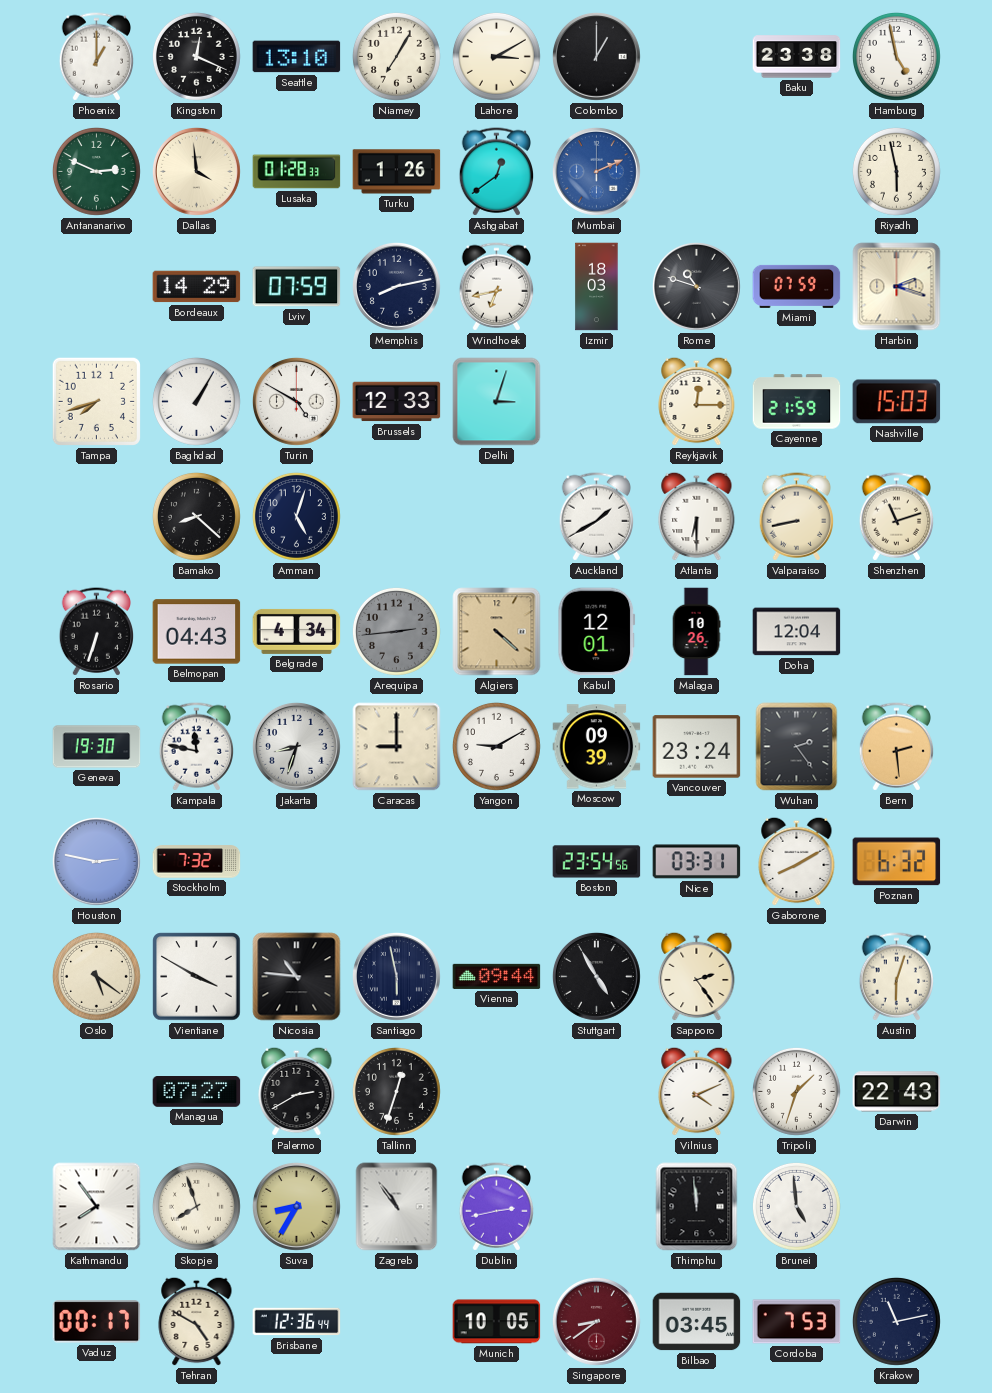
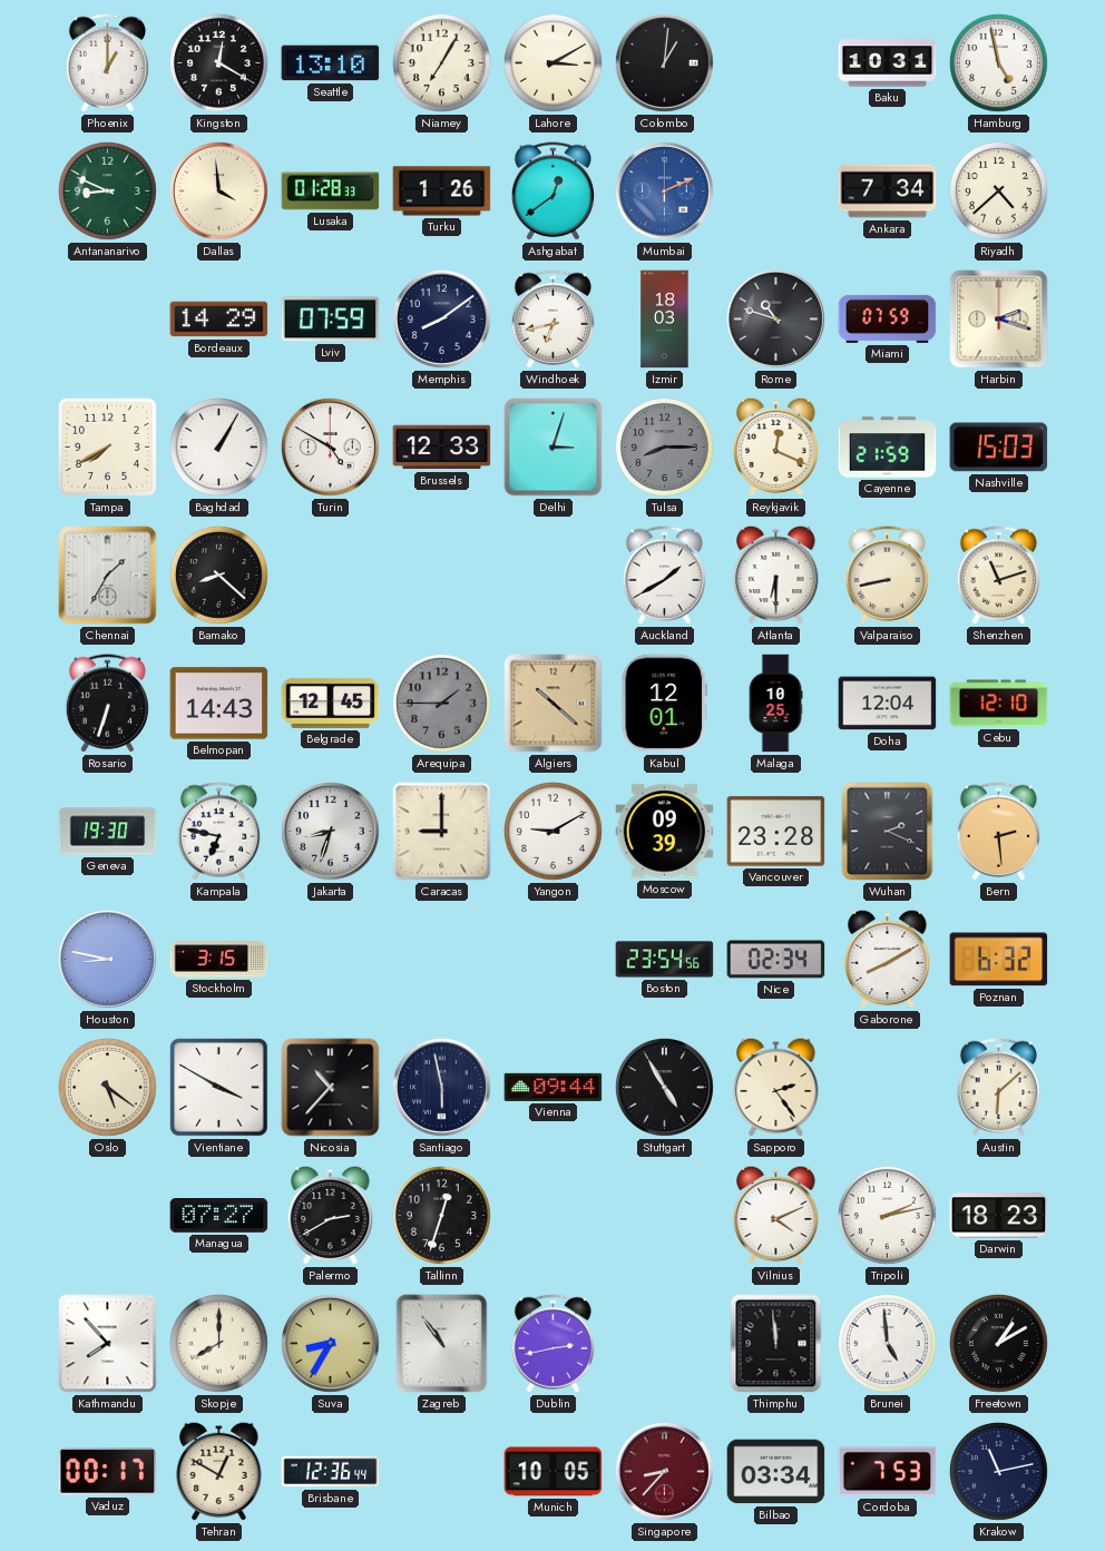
Kingston: 12:19 -> 12:20
Colombo: 1:00 -> 1:01
Baku: 23:38 -> 10:31
Antananarivo: 2:49 -> 8:49
Ankara: none -> 7:34
Riyadh: 5:58 -> 4:38
Memphis: 8:13 -> 8:09
Tampa: 7:42 -> 7:40
Tulsa: none -> 8:15
Reykjavik: 12:15 -> 12:19
Chennai: none -> 1:35
Amman: 5:03 -> none
Belmopan: 04:43 -> 14:43
Belgrade: 4:34 -> 12:45
Arequipa: 2:44 -> 1:45
Algiers: 4:22 -> 10:22
Malaga: 10:26 -> 10:25
Cebu: none -> 12:10
Kampala: 11:47 -> 6:47
Vancouver: 23:24 -> 23:28
Wuhan: 2:24 -> 2:19
Houston: 2:47 -> 8:47
Stockholm: 7:32 -> 3:15
Nice: 03:31 -> 02:34
Nicosia: 10:46 -> 10:37
Austin: 6:03 -> 6:08
Tripoli: 1:33 -> 2:13
Darwin: 22:43 -> 18:23
Kathmandu: 7:54 -> 7:53
Skopje: 7:57 -> 8:00
Freetown: none -> 1:10
Tehran: 4:50 -> 12:50
Singapore: 8:39 -> 8:37
Bilbao: 03:45 -> 03:34
